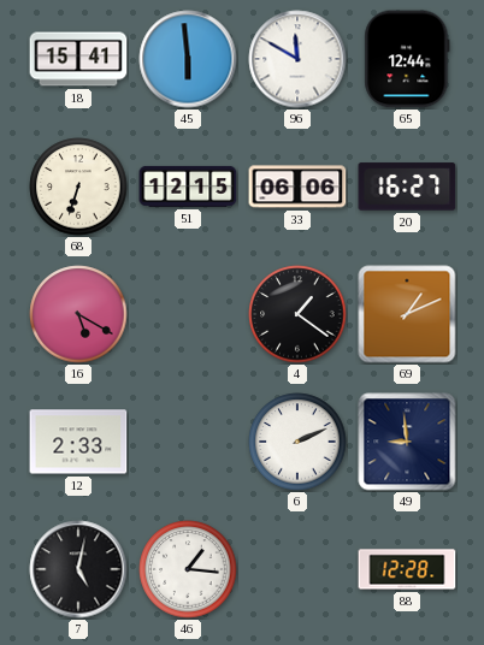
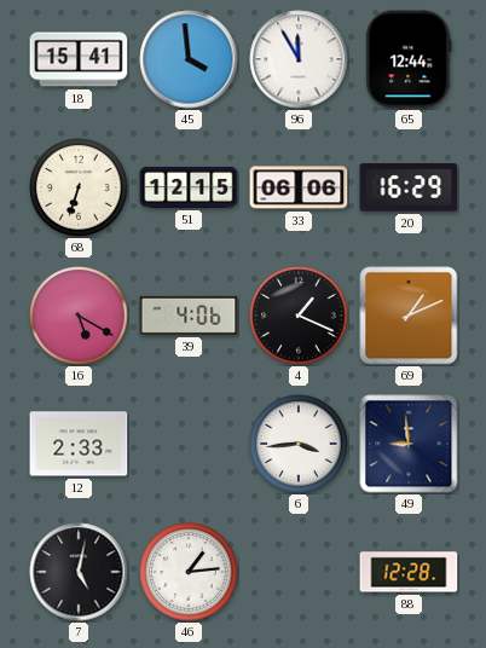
45: 5:59 -> 3:59
96: 11:50 -> 11:55
20: 16:27 -> 16:29
39: none -> 4:06
4: 1:21 -> 1:19
6: 2:11 -> 3:44
46: 1:16 -> 1:14
